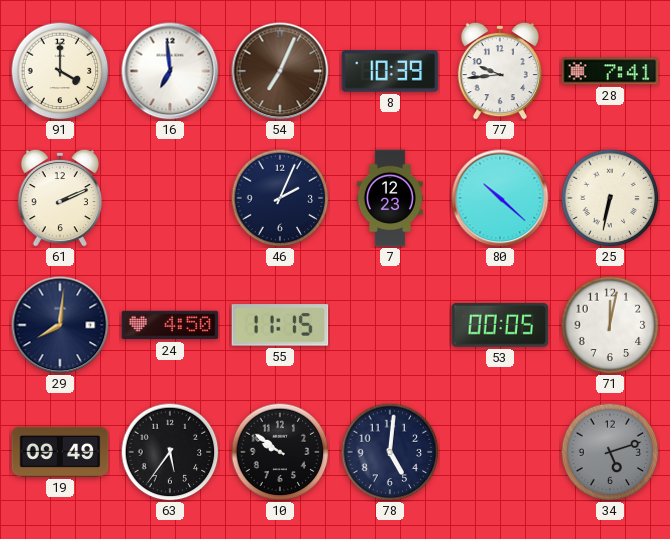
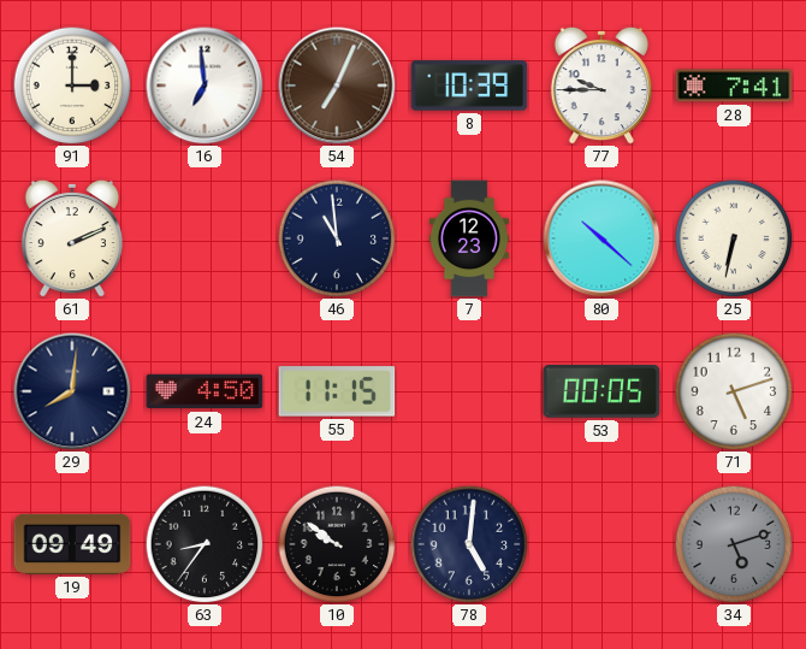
91: 4:00 -> 3:00
77: 9:44 -> 9:45
46: 2:04 -> 10:59
71: 12:02 -> 5:12
63: 5:36 -> 8:36
